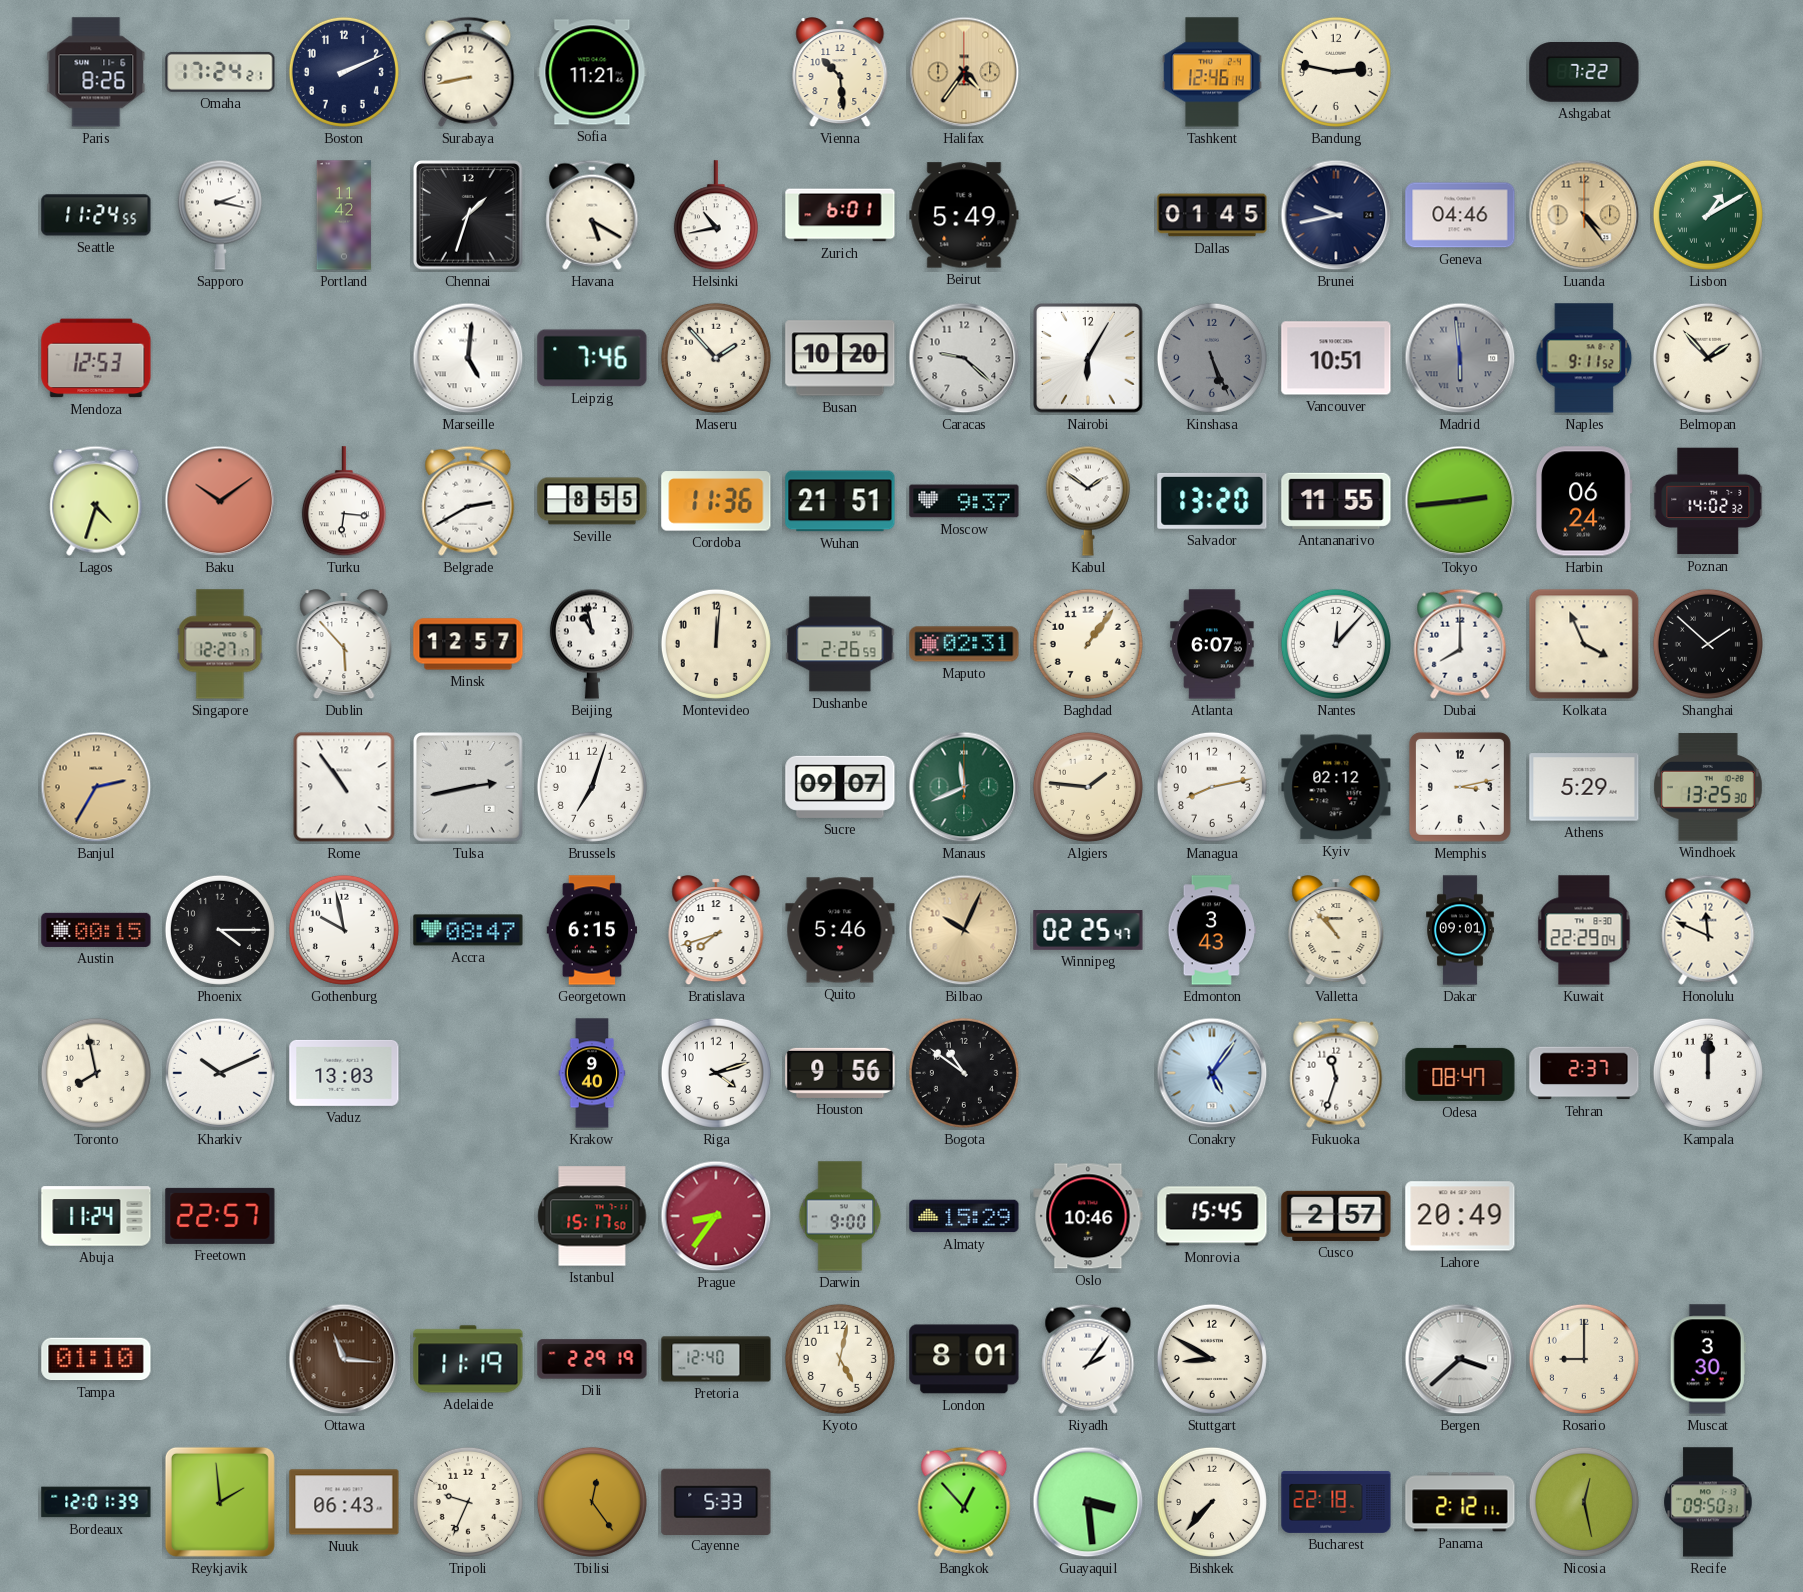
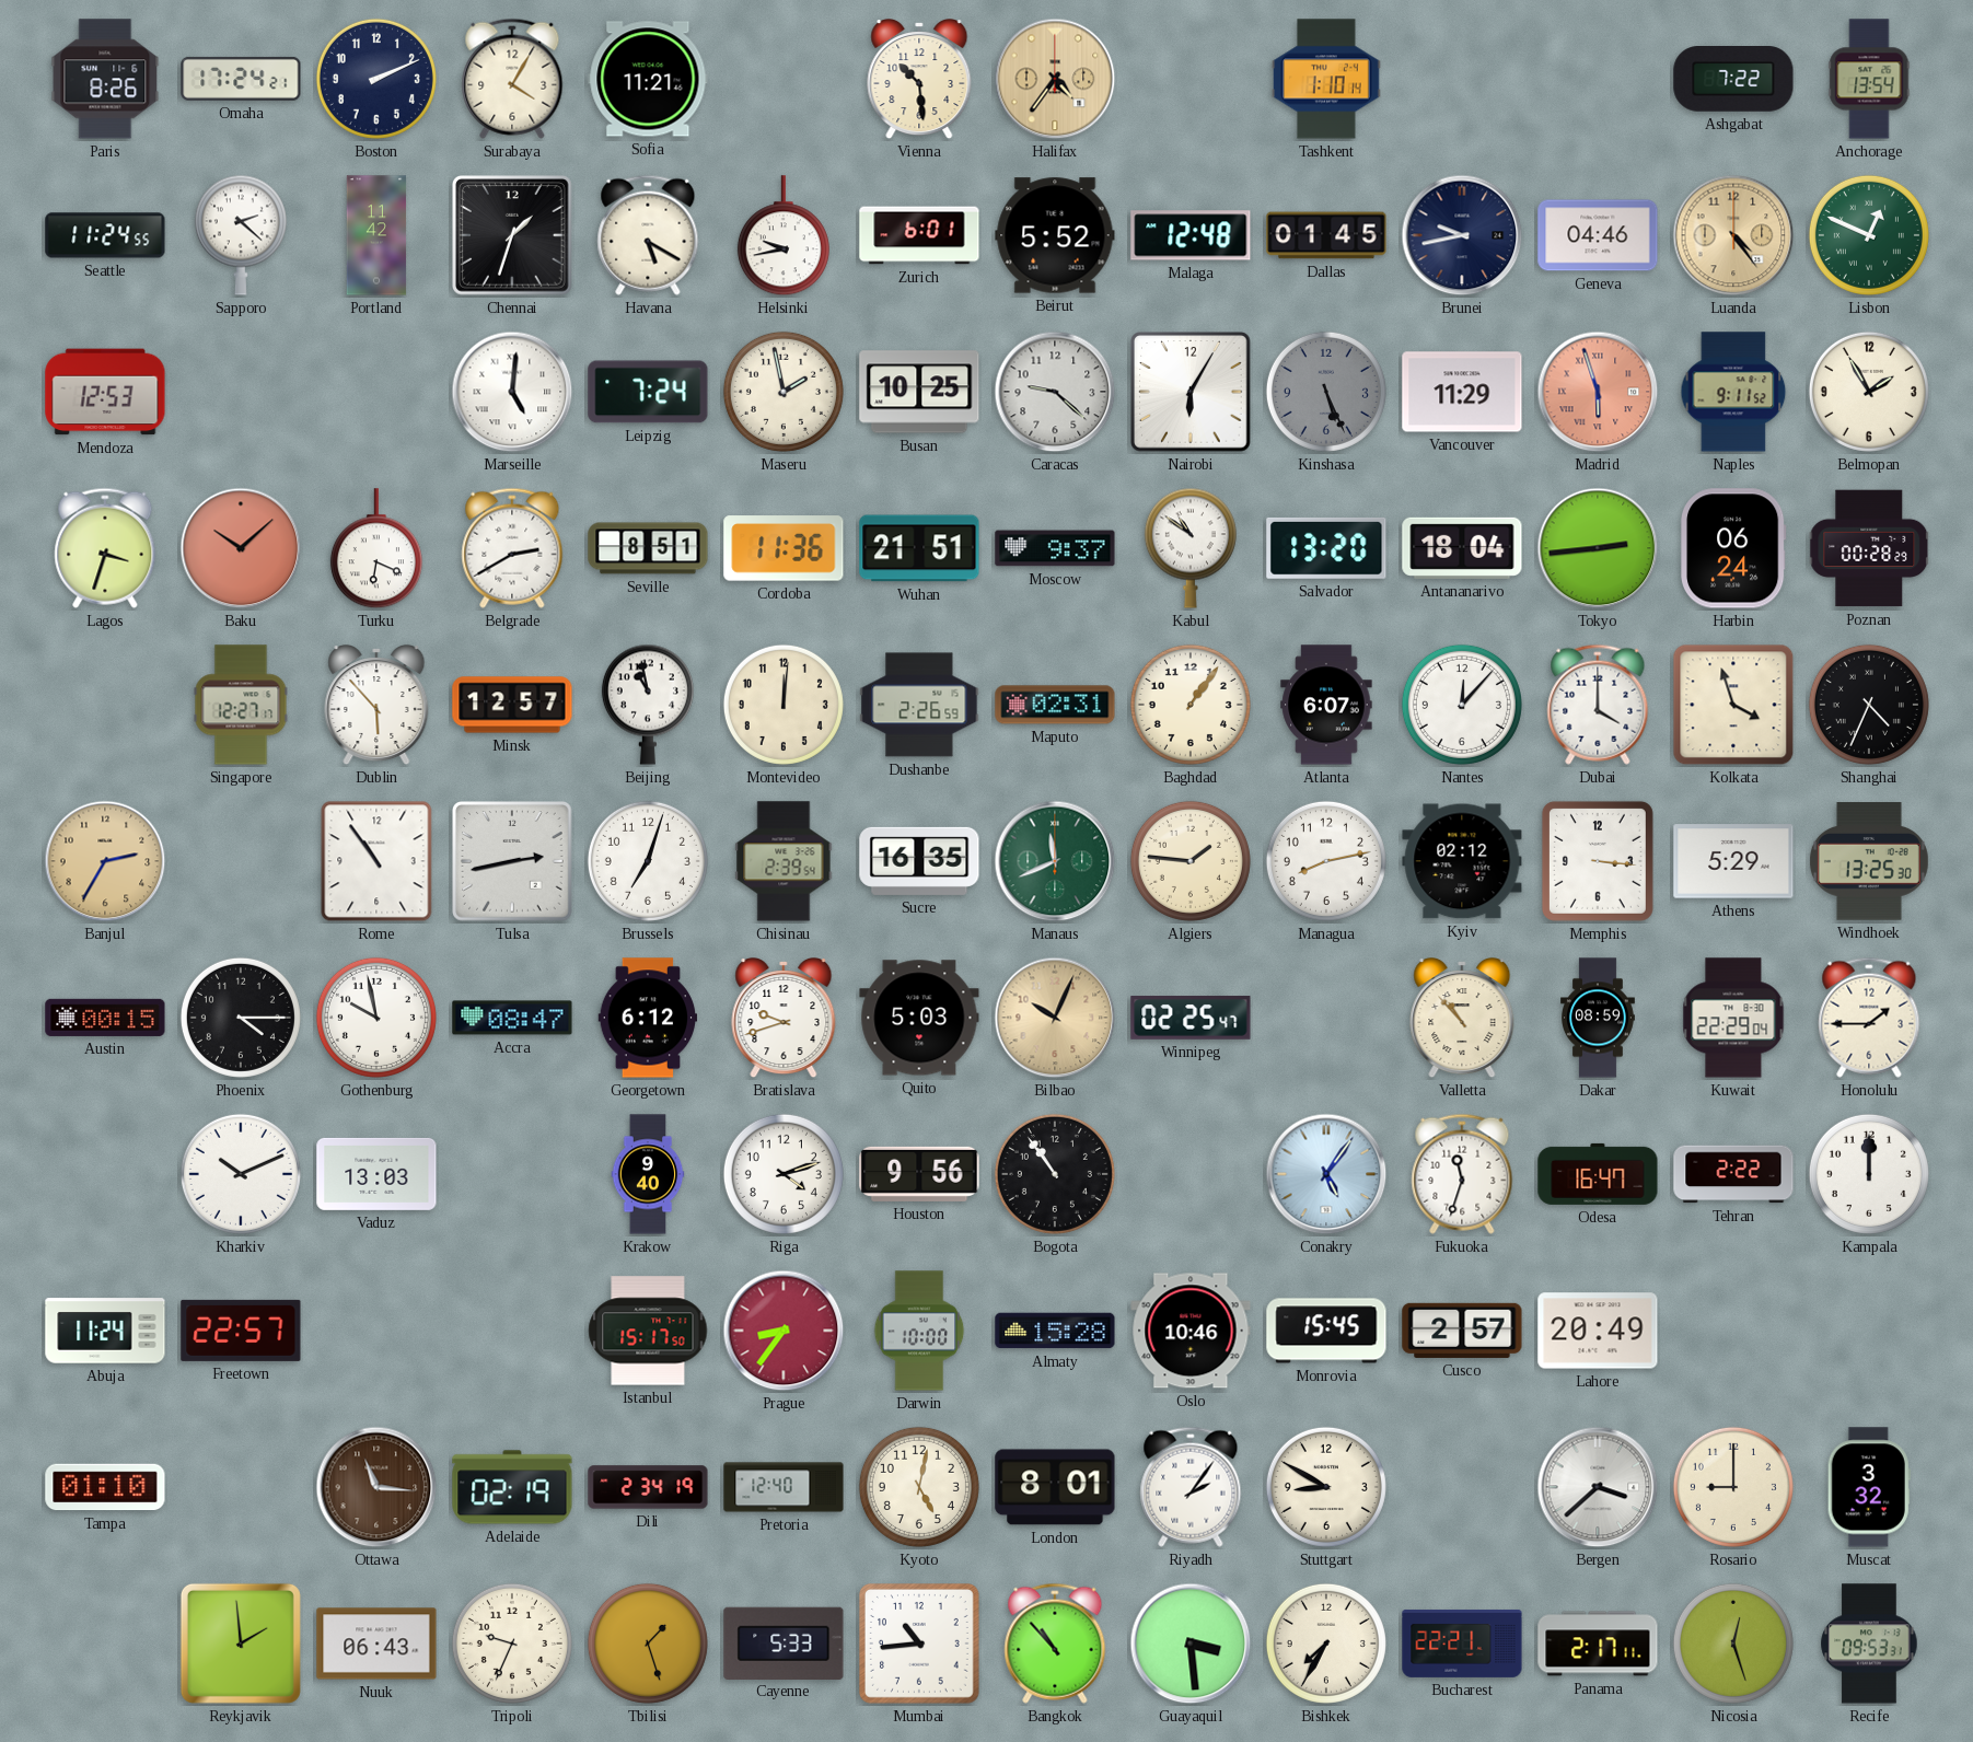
Surabaya: 8:43 -> 4:05
Tashkent: 12:46 -> 1:10
Bandung: 2:47 -> none
Anchorage: none -> 13:54
Sapporo: 2:17 -> 2:22
Helsinki: 10:43 -> 9:43
Beirut: 5:49 -> 5:52
Malaga: none -> 12:48
Lisbon: 1:10 -> 12:49
Leipzig: 7:46 -> 7:24
Maseru: 1:53 -> 1:58
Busan: 10:20 -> 10:25
Vancouver: 10:51 -> 11:29
Madrid: 5:59 -> 5:57
Madrid dial: grey -> salmon
Belmopan: 1:53 -> 1:55
Lagos: 4:33 -> 3:33
Baku: 10:09 -> 10:08
Turku: 6:16 -> 6:19
Seville: 8:55 -> 8:51
Kabul: 1:51 -> 10:51
Antananarivo: 11:55 -> 18:04
Poznan: 14:02 -> 00:28
Dubai: 8:00 -> 4:00
Kolkata: 3:56 -> 3:57
Shanghai: 1:52 -> 4:34
Chisinau: none -> 2:39
Sucre: 09:07 -> 16:35
Memphis: 3:13 -> 3:16
Georgetown: 6:15 -> 6:12
Bratislava: 7:42 -> 9:42
Quito: 5:46 -> 5:03
Edmonton: 3:43 -> none
Dakar: 09:01 -> 08:59
Honolulu: 11:49 -> 1:45
Toronto: 7:58 -> none
Bogota: 10:51 -> 10:54
Odesa: 08:47 -> 16:47
Tehran: 2:37 -> 2:22
Darwin: 9:00 -> 10:00
Almaty: 15:29 -> 15:28
Adelaide: 11:19 -> 02:19
Dili: 2:29 -> 2:34
Muscat: 3:30 -> 3:32
Bordeaux: 12:01 -> none
Tbilisi: 12:24 -> 1:27
Mumbai: none -> 10:44
Bangkok: 12:53 -> 10:53
Bishkek: 7:37 -> 7:35
Bucharest: 22:18 -> 22:21
Panama: 2:12 -> 2:17
Nicosia: 12:28 -> 12:27
Recife: 09:50 -> 09:53
